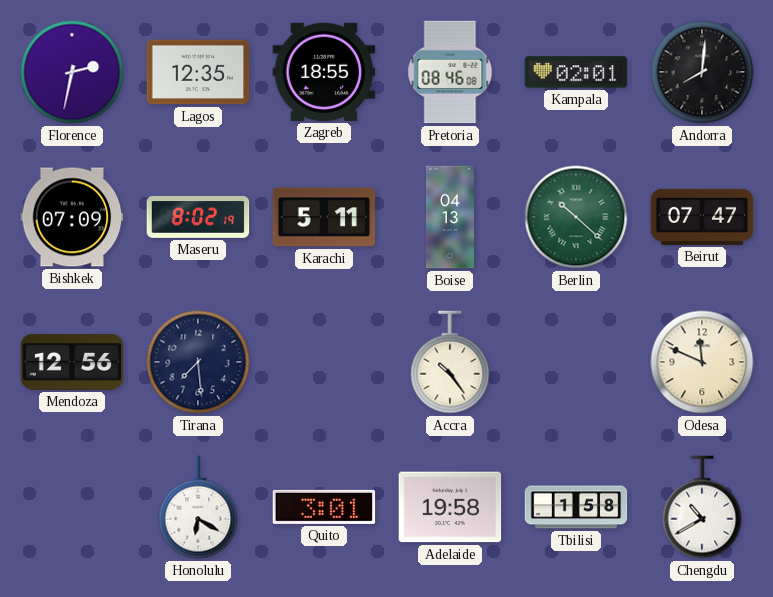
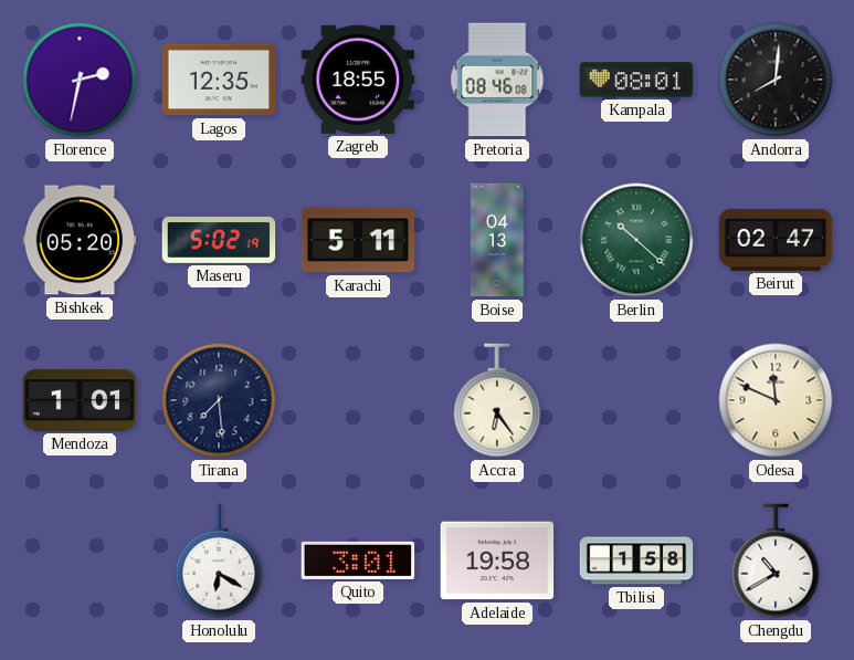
Kampala: 02:01 -> 08:01
Bishkek: 07:09 -> 05:20
Maseru: 8:02 -> 5:02
Beirut: 07:47 -> 02:47
Mendoza: 12:56 -> 1:01
Accra: 10:24 -> 6:24
